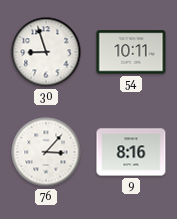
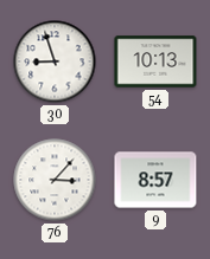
54: 10:11 -> 10:13
9: 8:16 -> 8:57
